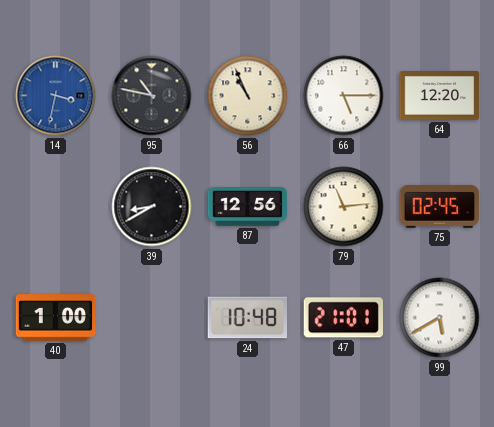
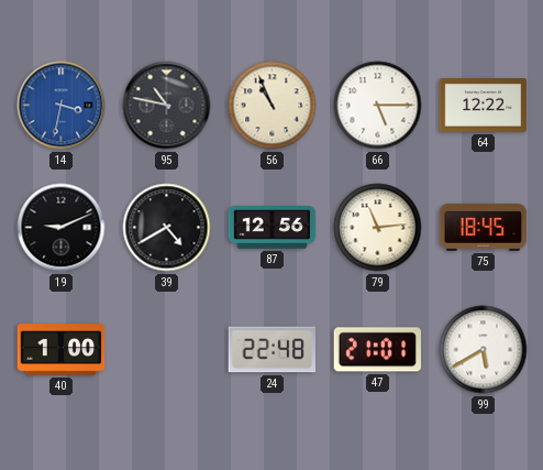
64: 12:20 -> 12:22
19: none -> 9:11
39: 8:40 -> 4:40
75: 02:45 -> 18:45
24: 10:48 -> 22:48
